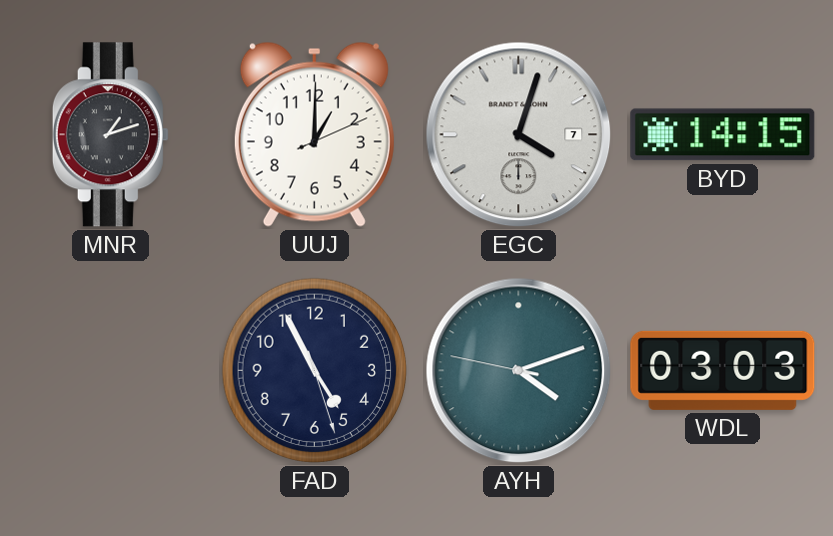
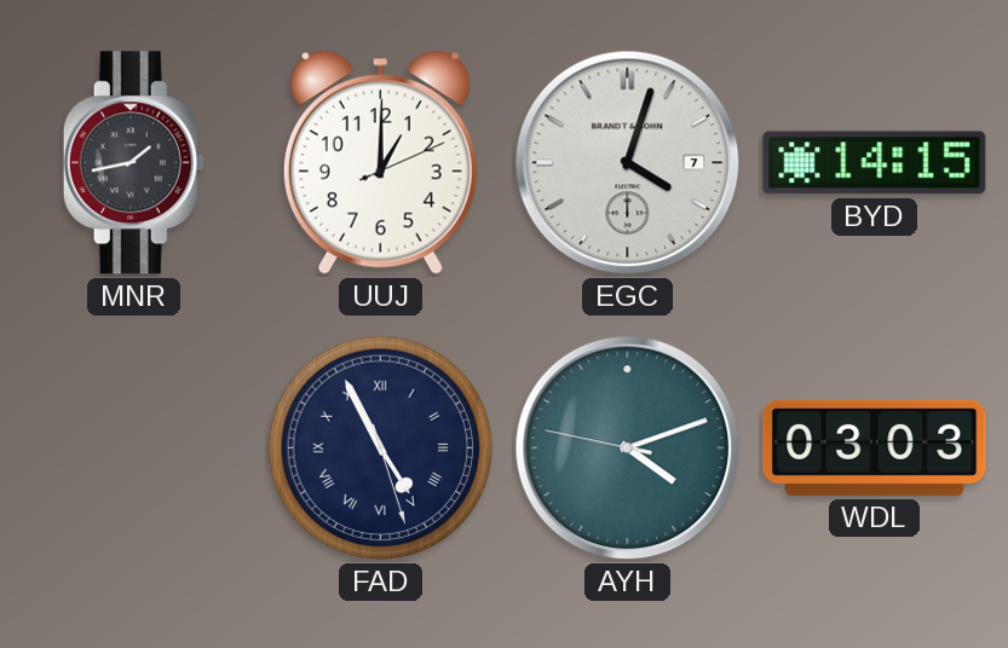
MNR: 1:12 -> 1:43
FAD numerals: Arabic -> Roman
